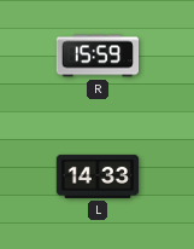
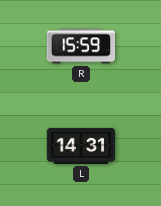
L: 14:33 -> 14:31
